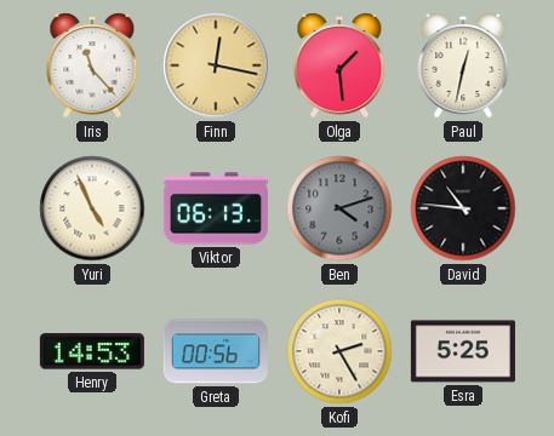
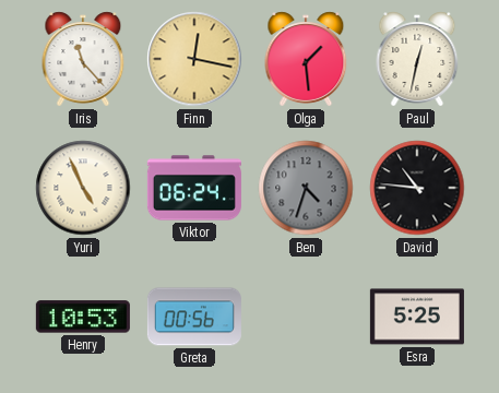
Viktor: 06:13 -> 06:24
Ben: 4:12 -> 4:33
Henry: 14:53 -> 10:53
Kofi: 2:25 -> none
